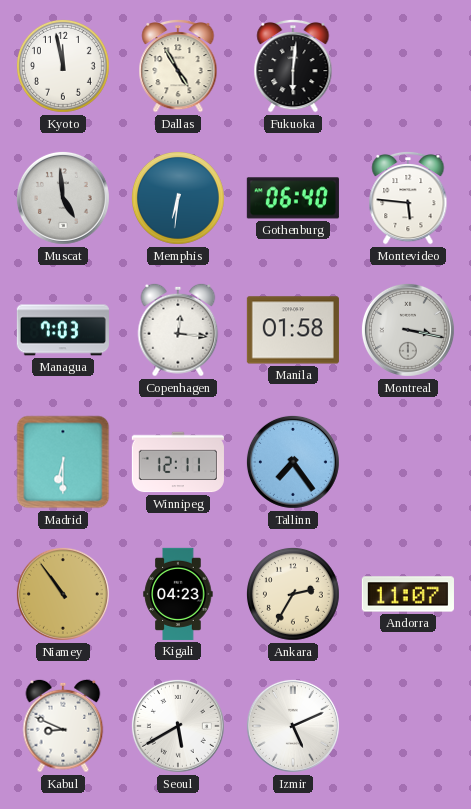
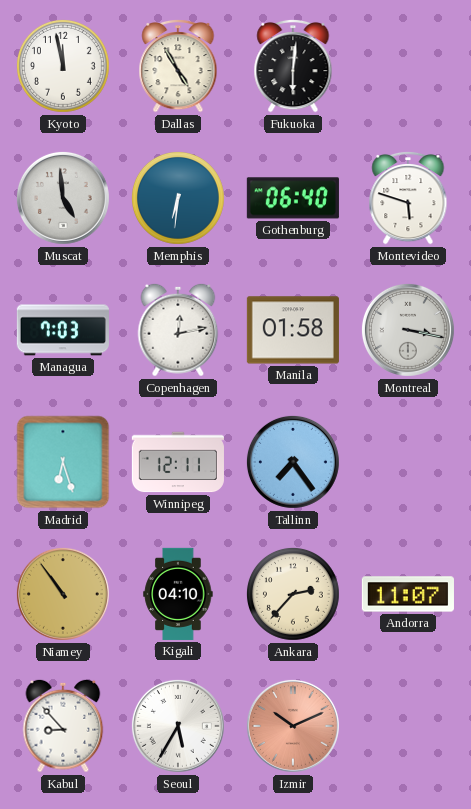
Montevideo: 5:46 -> 5:48
Copenhagen: 12:16 -> 12:13
Madrid: 6:30 -> 6:27
Kigali: 04:23 -> 04:10
Ankara: 2:35 -> 2:37
Kabul: 8:49 -> 8:53
Seoul: 5:40 -> 5:35
Izmir: 5:11 -> 10:11
Izmir dial: white -> salmon
